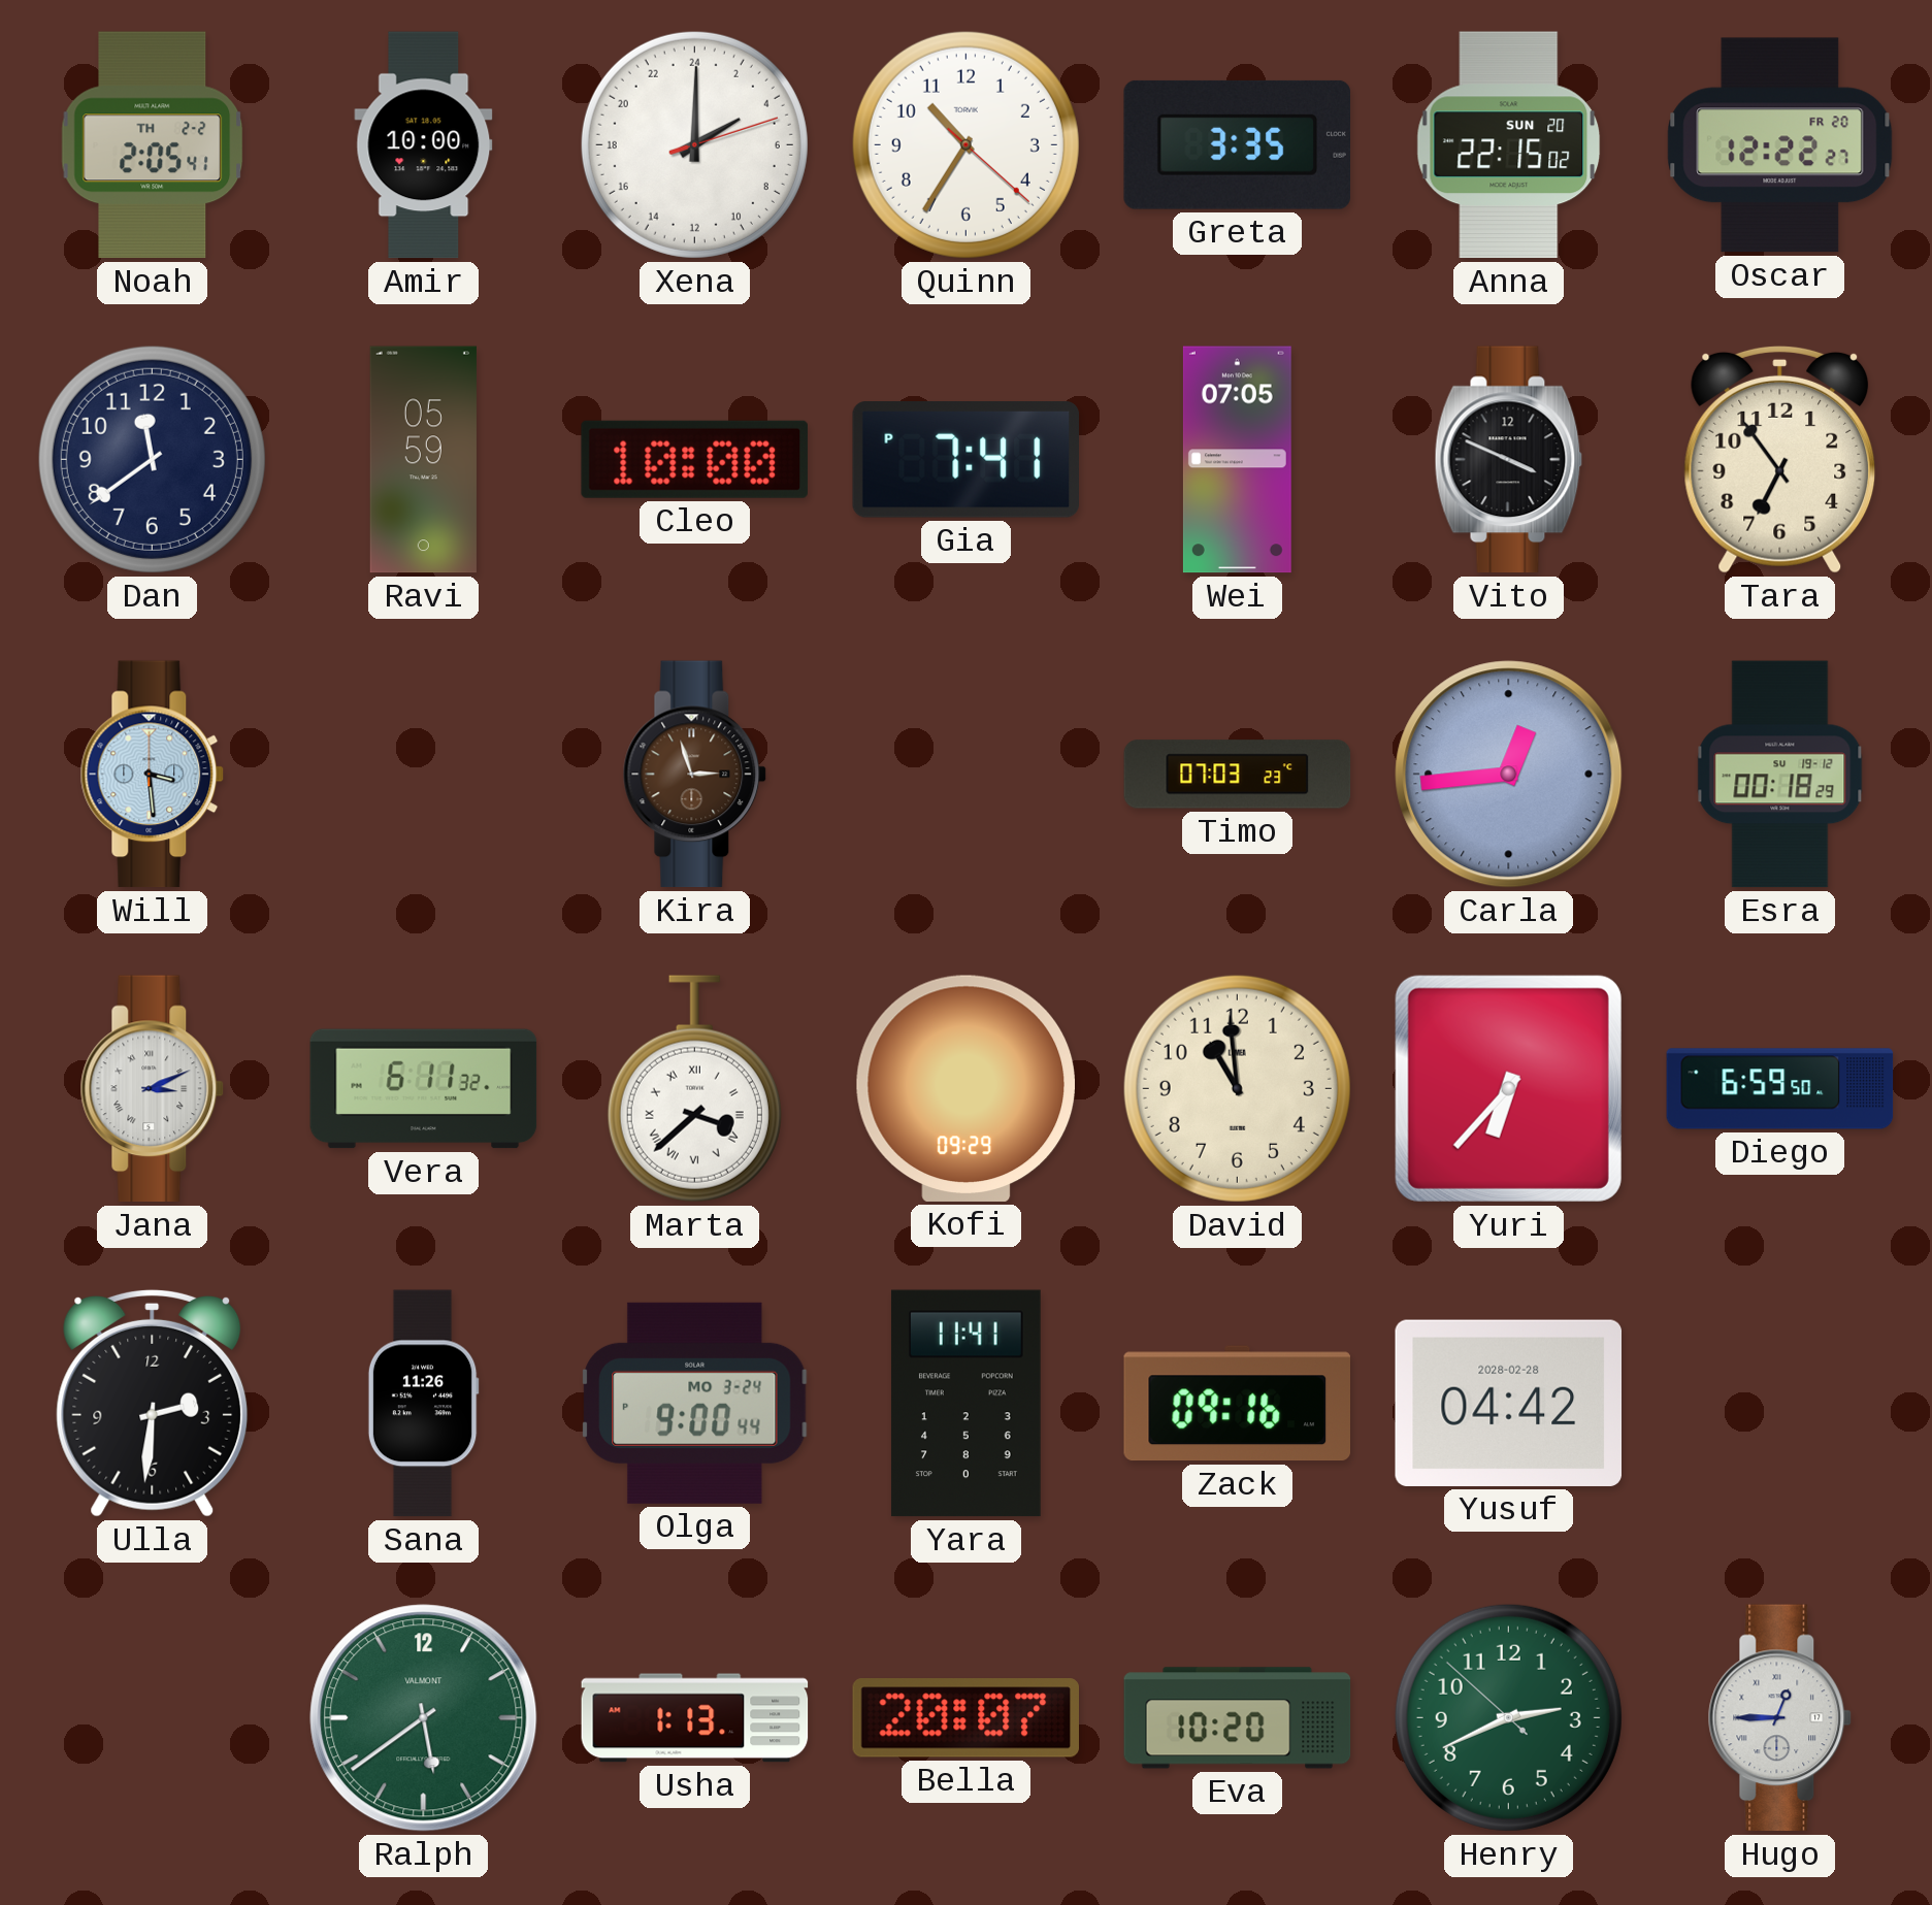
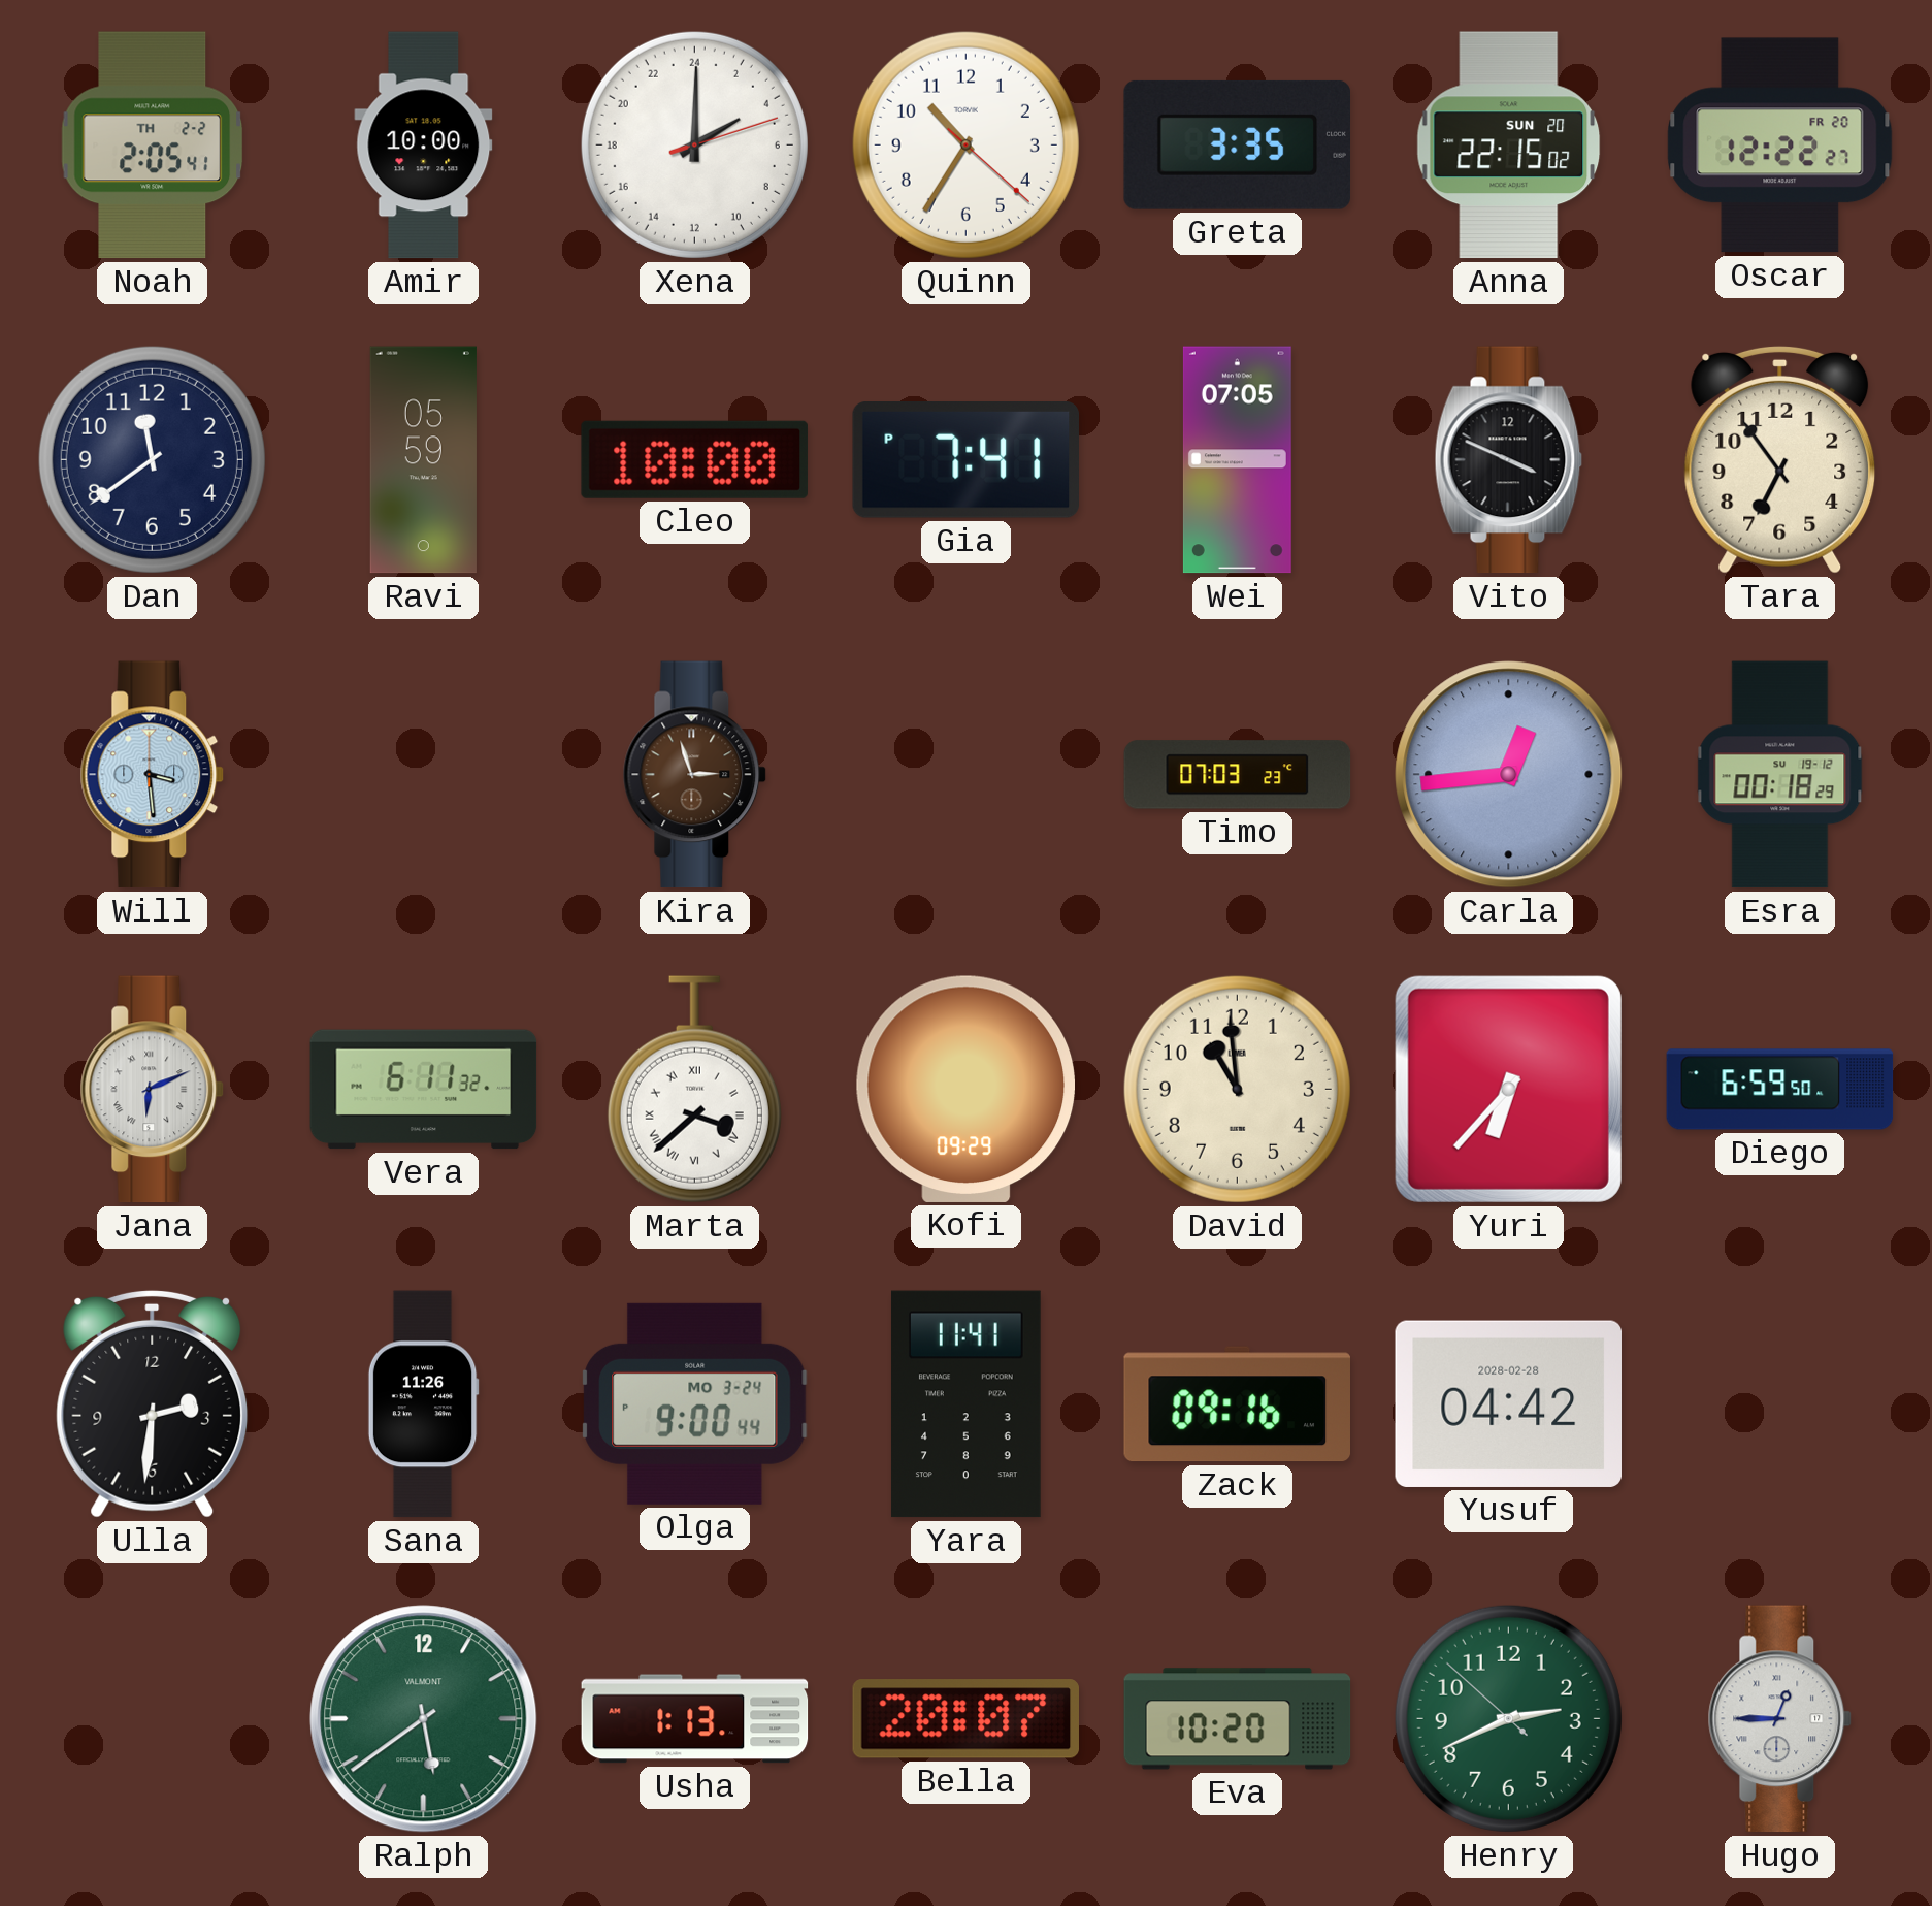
Jana: 3:11 -> 6:11
